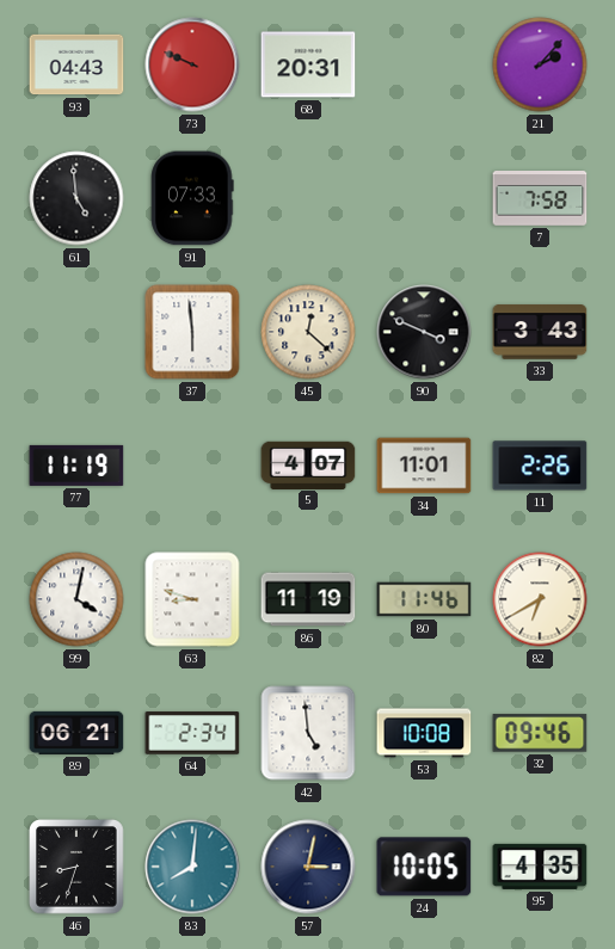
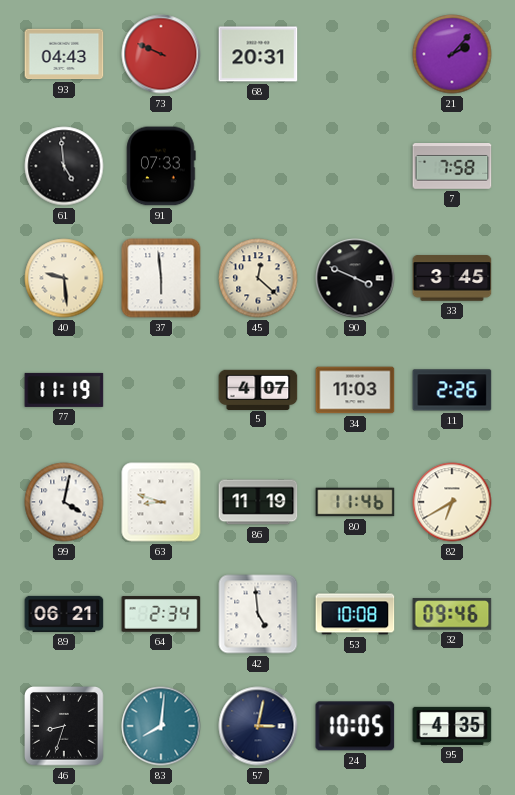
40: none -> 9:29
33: 3:43 -> 3:45
34: 11:01 -> 11:03
